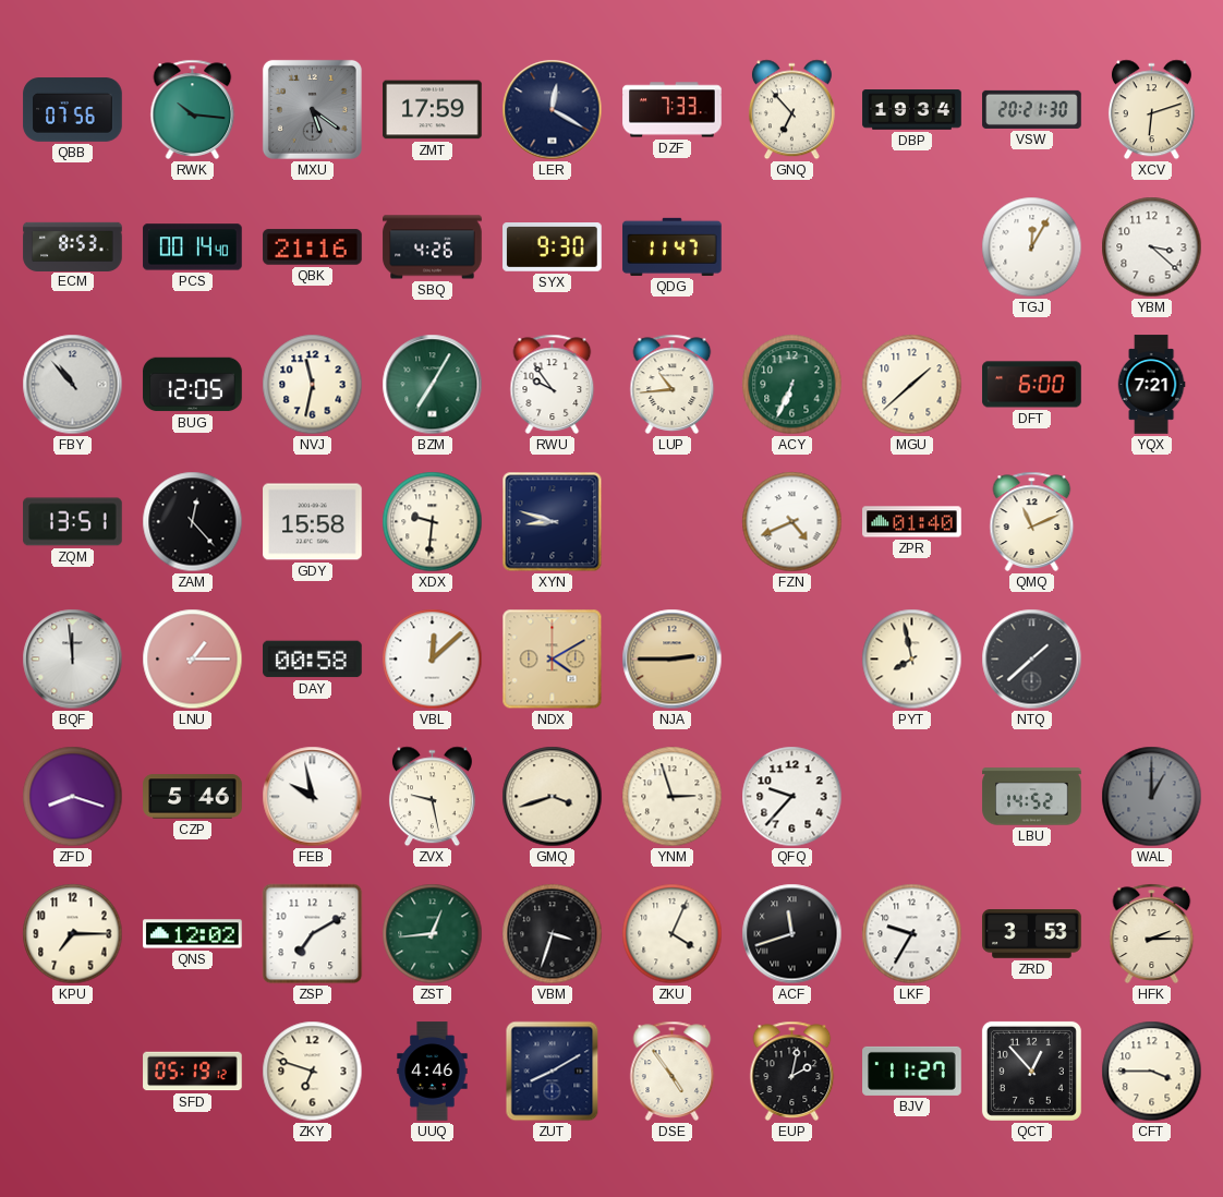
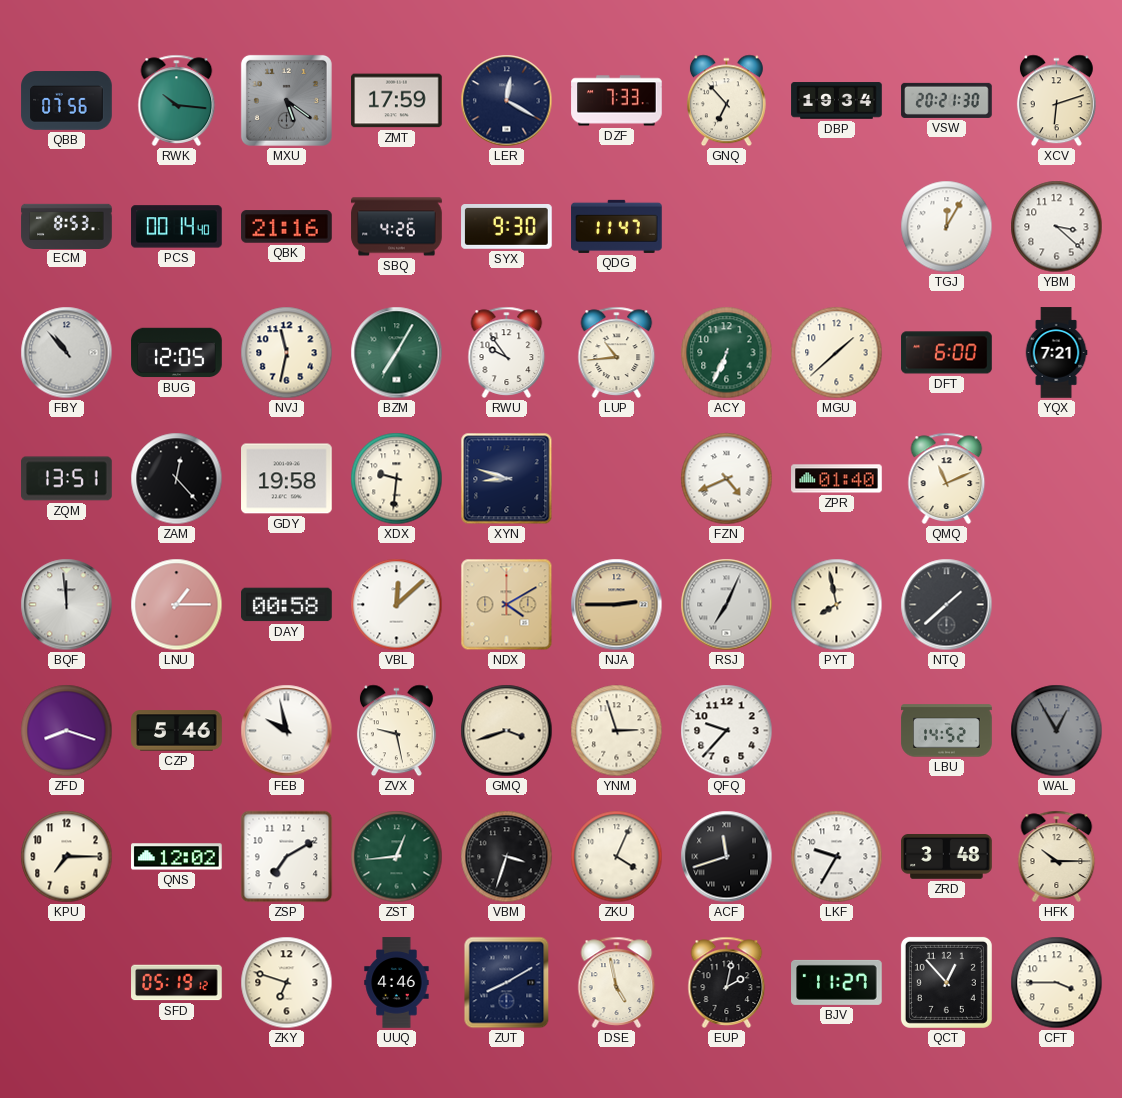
GDY: 15:58 -> 19:58
RSJ: none -> 7:04
WAL: 1:00 -> 12:55
ZRD: 3:53 -> 3:48
HFK: 2:15 -> 10:15
DSE: 4:54 -> 4:58
